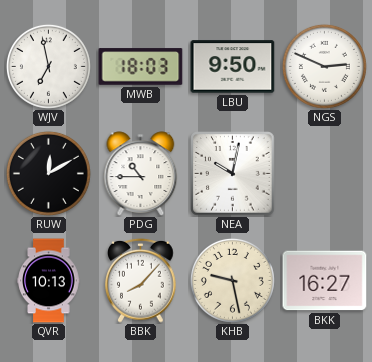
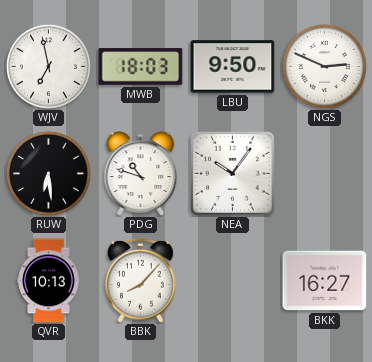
RUW: 12:10 -> 6:29
PDG: 10:45 -> 10:48
NEA: 10:02 -> 10:06
KHB: 9:28 -> none
